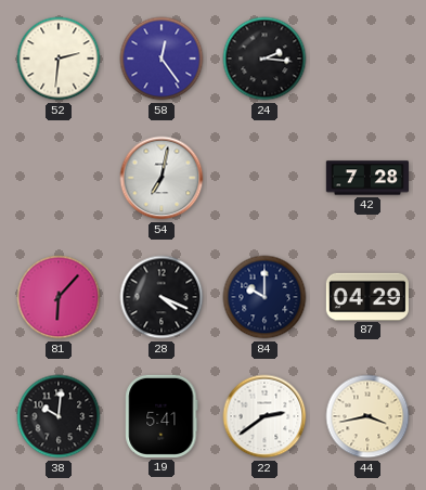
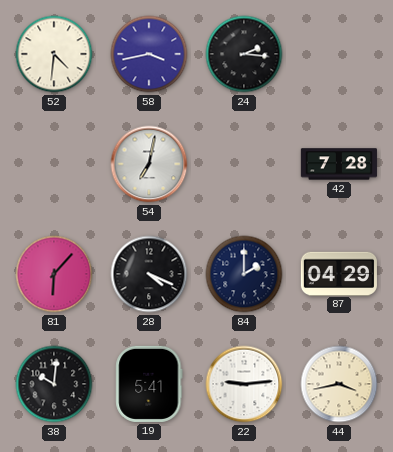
52: 2:31 -> 4:31
58: 12:24 -> 3:43
84: 10:00 -> 2:00
22: 2:39 -> 9:14
